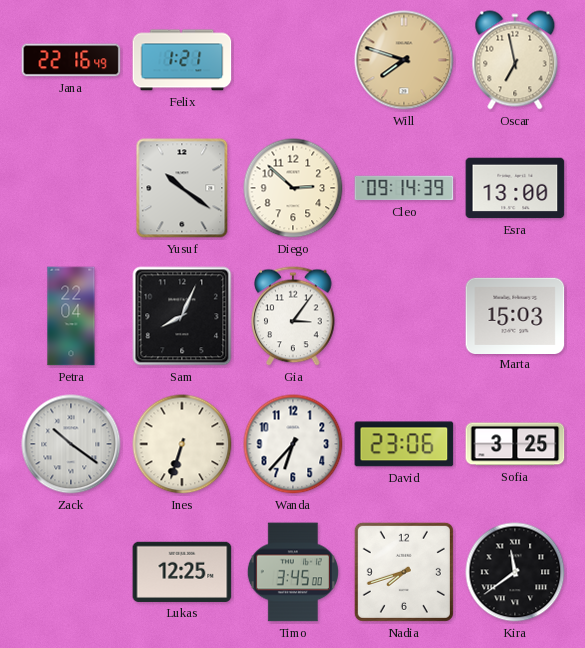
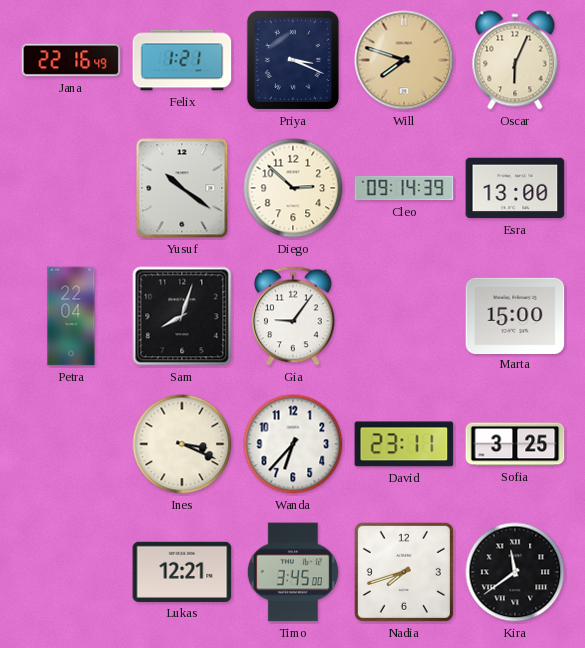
Priya: none -> 3:19
Oscar: 6:58 -> 6:04
Sam: 8:04 -> 8:03
Gia: 3:06 -> 9:06
Marta: 15:03 -> 15:00
Zack: 10:21 -> none
Ines: 6:33 -> 3:19
David: 23:06 -> 23:11
Lukas: 12:25 -> 12:21
